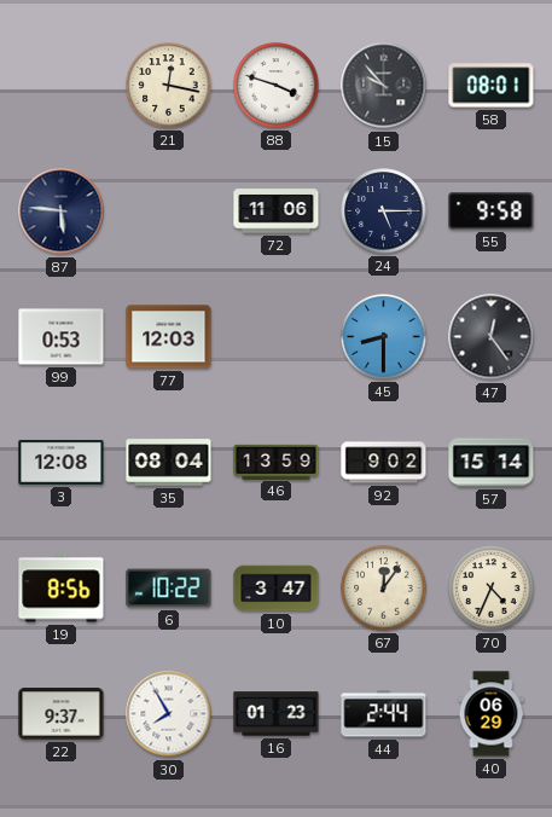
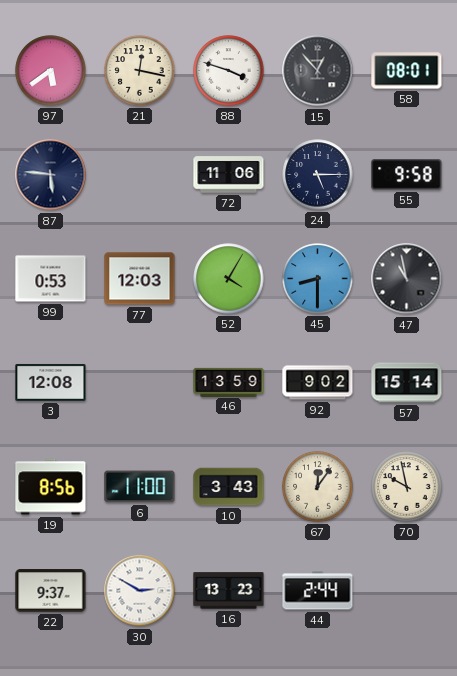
97: none -> 5:39
15: 9:53 -> 12:53
52: none -> 4:05
47: 12:24 -> 10:58
35: 08:04 -> none
6: 10:22 -> 11:00
10: 3:47 -> 3:43
70: 4:34 -> 9:58
30: 7:55 -> 2:50
16: 01:23 -> 13:23
40: 06:29 -> none
